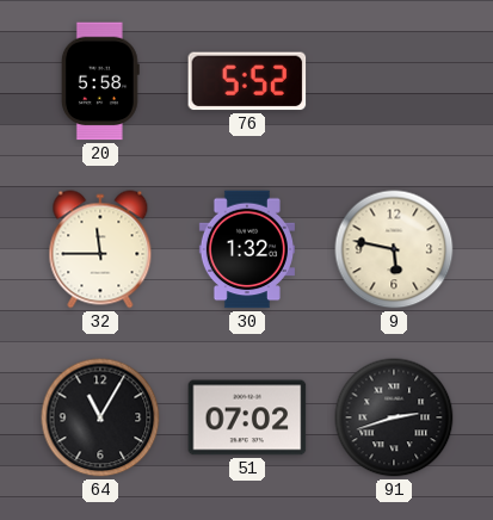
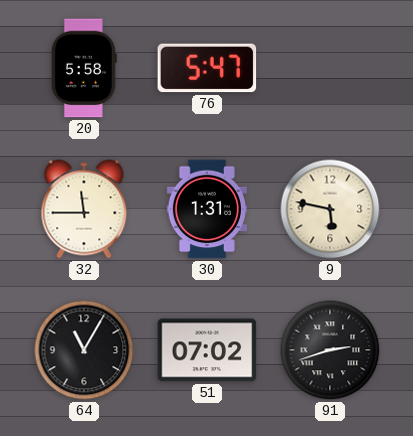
76: 5:52 -> 5:47
30: 1:32 -> 1:31
